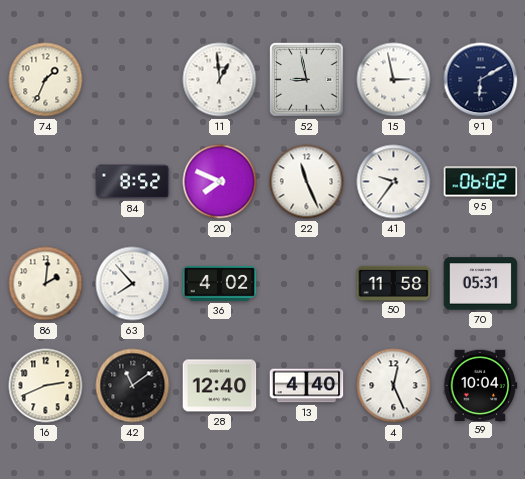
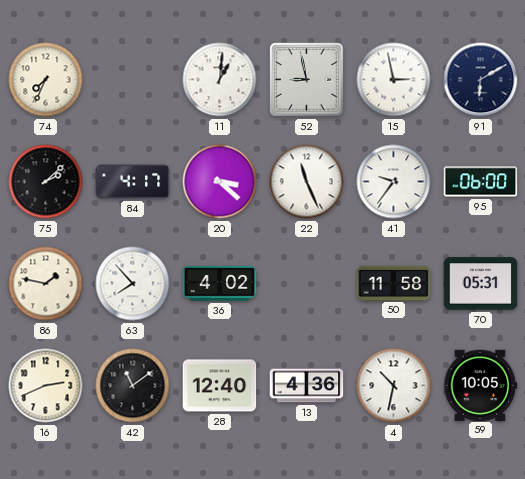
74: 1:34 -> 7:34
11: 12:59 -> 1:01
75: none -> 2:08
84: 8:52 -> 4:17
20: 7:49 -> 3:22
95: 06:02 -> 06:00
86: 2:01 -> 1:47
13: 4:40 -> 4:36
4: 12:26 -> 10:32
59: 10:04 -> 10:05
